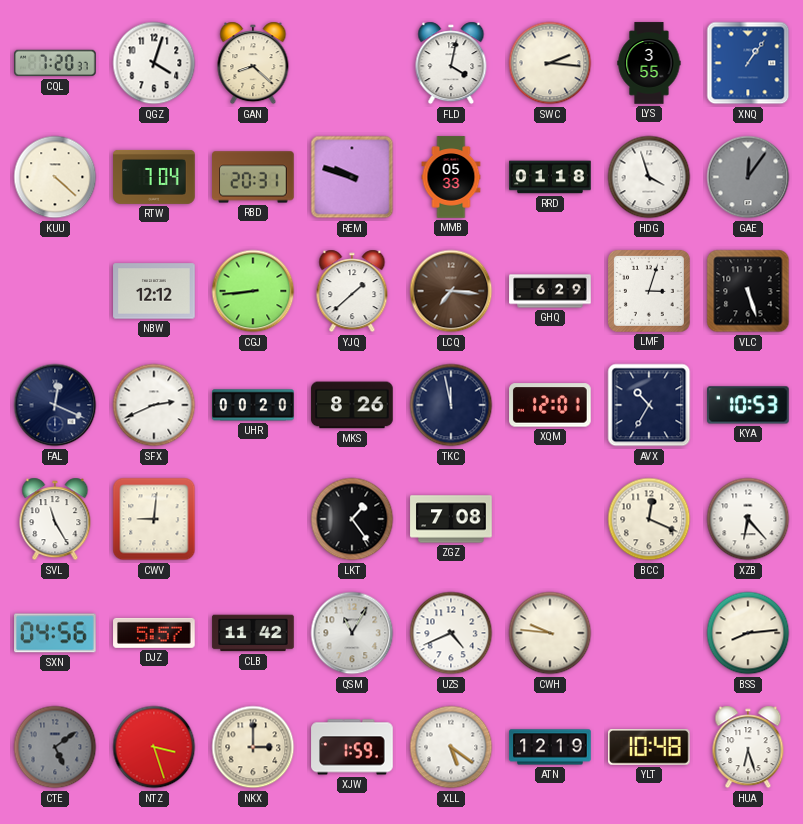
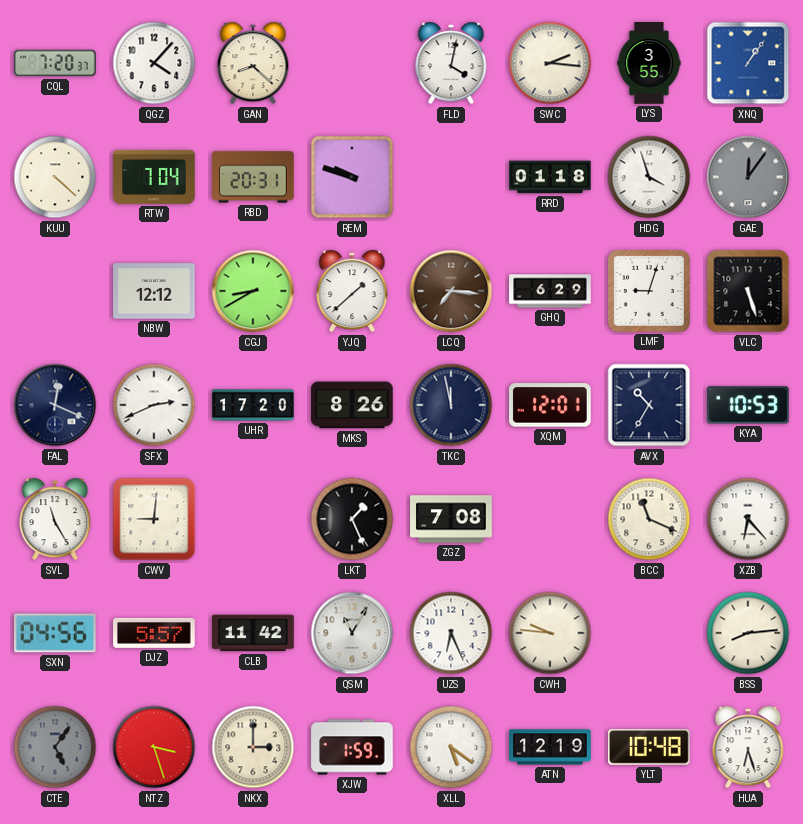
QGZ: 4:03 -> 4:07
MMB: 05:33 -> none
CGJ: 8:44 -> 8:40
LMF: 3:03 -> 9:03
UHR: 00:20 -> 17:20
LKT: 1:24 -> 1:26
BCC: 12:19 -> 11:19
UZS: 4:41 -> 6:26
CTE: 5:09 -> 5:06
